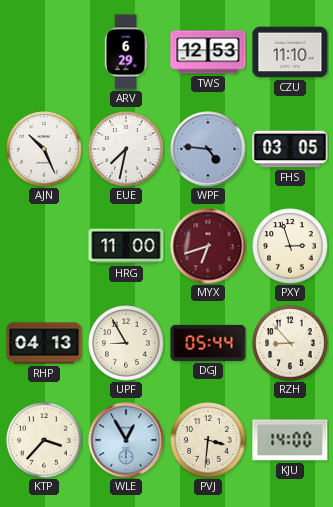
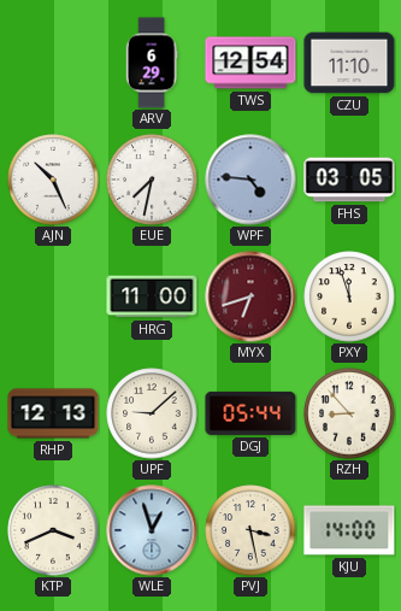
TWS: 12:53 -> 12:54
PXY: 2:57 -> 11:57
RHP: 04:13 -> 12:13
UPF: 8:55 -> 9:08
KTP: 3:37 -> 3:41
WLE: 12:55 -> 12:57
PVJ: 3:31 -> 3:28
